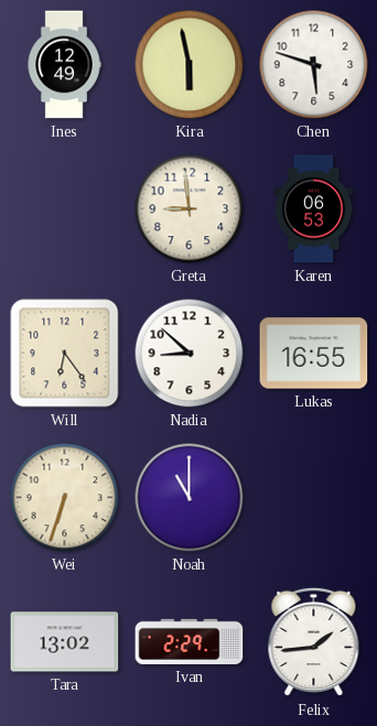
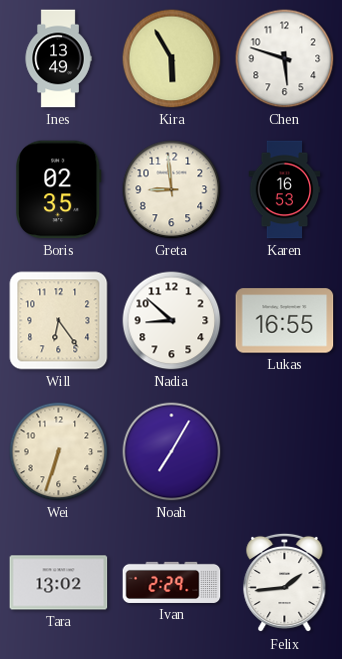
Ines: 12:49 -> 13:49
Kira: 5:58 -> 5:55
Boris: none -> 02:35
Karen: 06:53 -> 16:53
Noah: 11:00 -> 7:05
